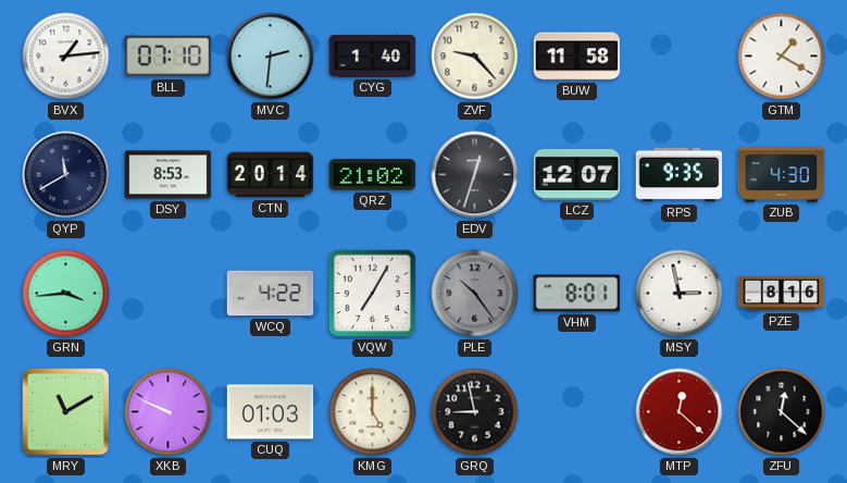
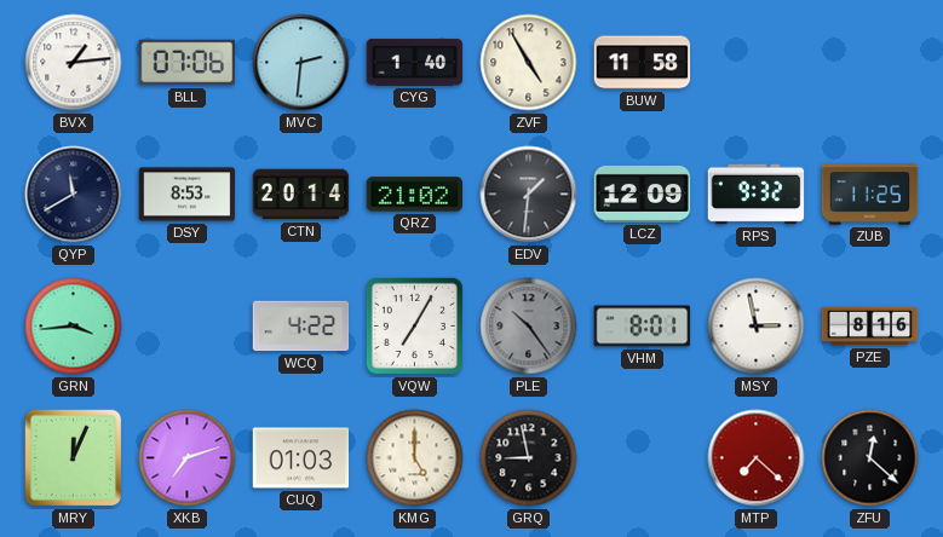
BLL: 07:10 -> 07:06
ZVF: 9:23 -> 4:55
GTM: 1:20 -> none
EDV: 12:33 -> 1:31
LCZ: 12:07 -> 12:09
RPS: 9:35 -> 9:32
ZUB: 4:30 -> 11:25
MRY: 11:10 -> 12:04
XKB: 9:49 -> 7:12
MTP: 12:22 -> 7:22
